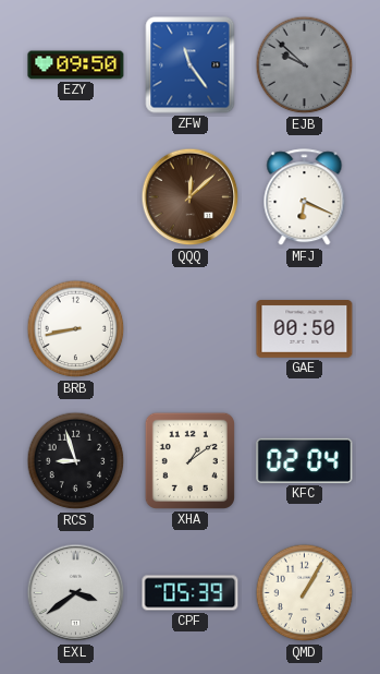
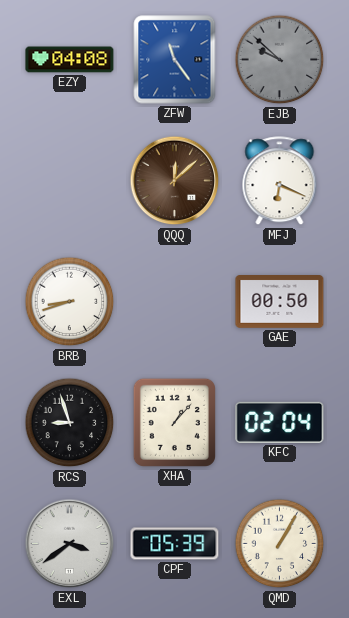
EZY: 09:50 -> 04:08
BRB: 8:43 -> 8:42
XHA: 1:09 -> 1:07
